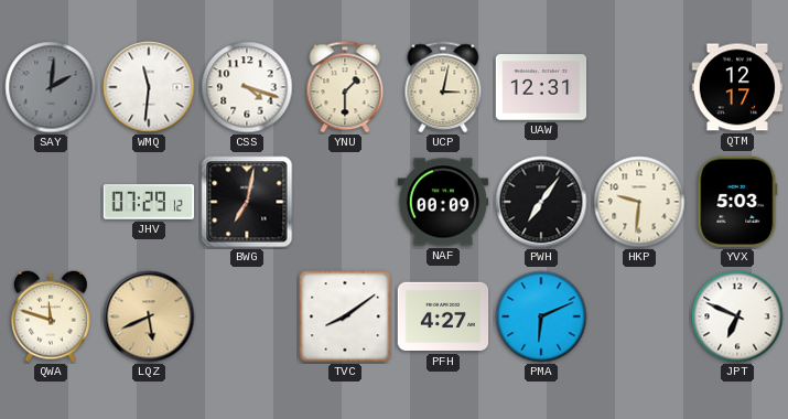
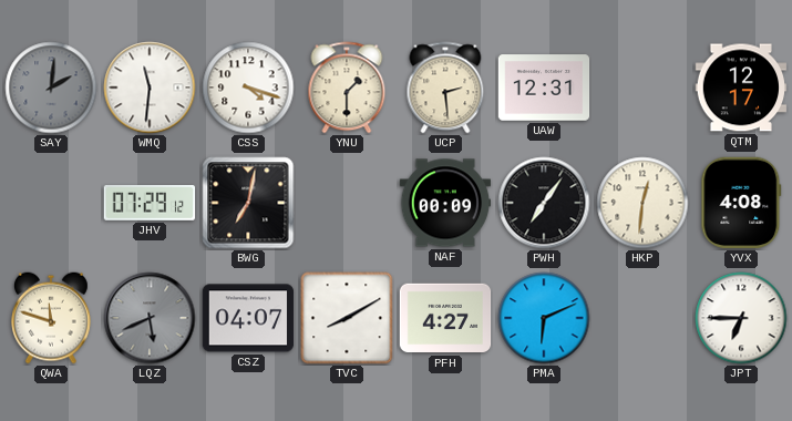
UCP: 3:02 -> 2:29
HKP: 9:31 -> 12:31
YVX: 5:03 -> 4:08
LQZ dial: champagne -> grey
CSZ: none -> 04:07
TVC: 8:09 -> 8:10
JPT: 6:49 -> 6:45
